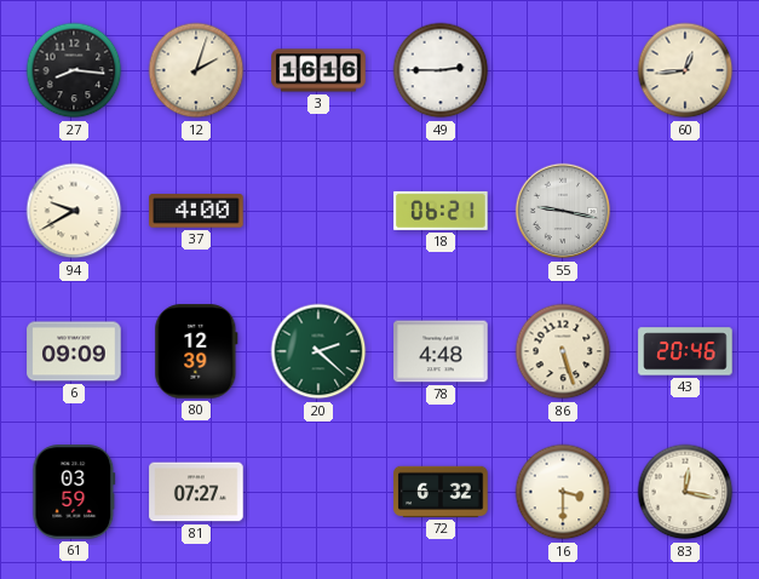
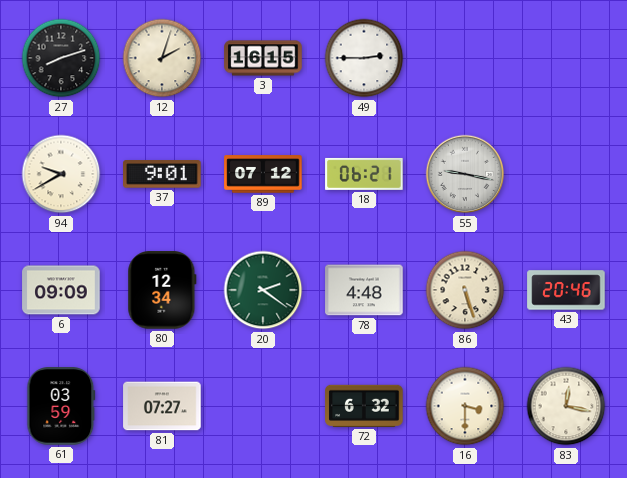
27: 8:16 -> 8:12
3: 16:16 -> 16:15
60: 12:44 -> none
37: 4:00 -> 9:01
89: none -> 07:12
80: 12:39 -> 12:34
20: 2:22 -> 2:21
